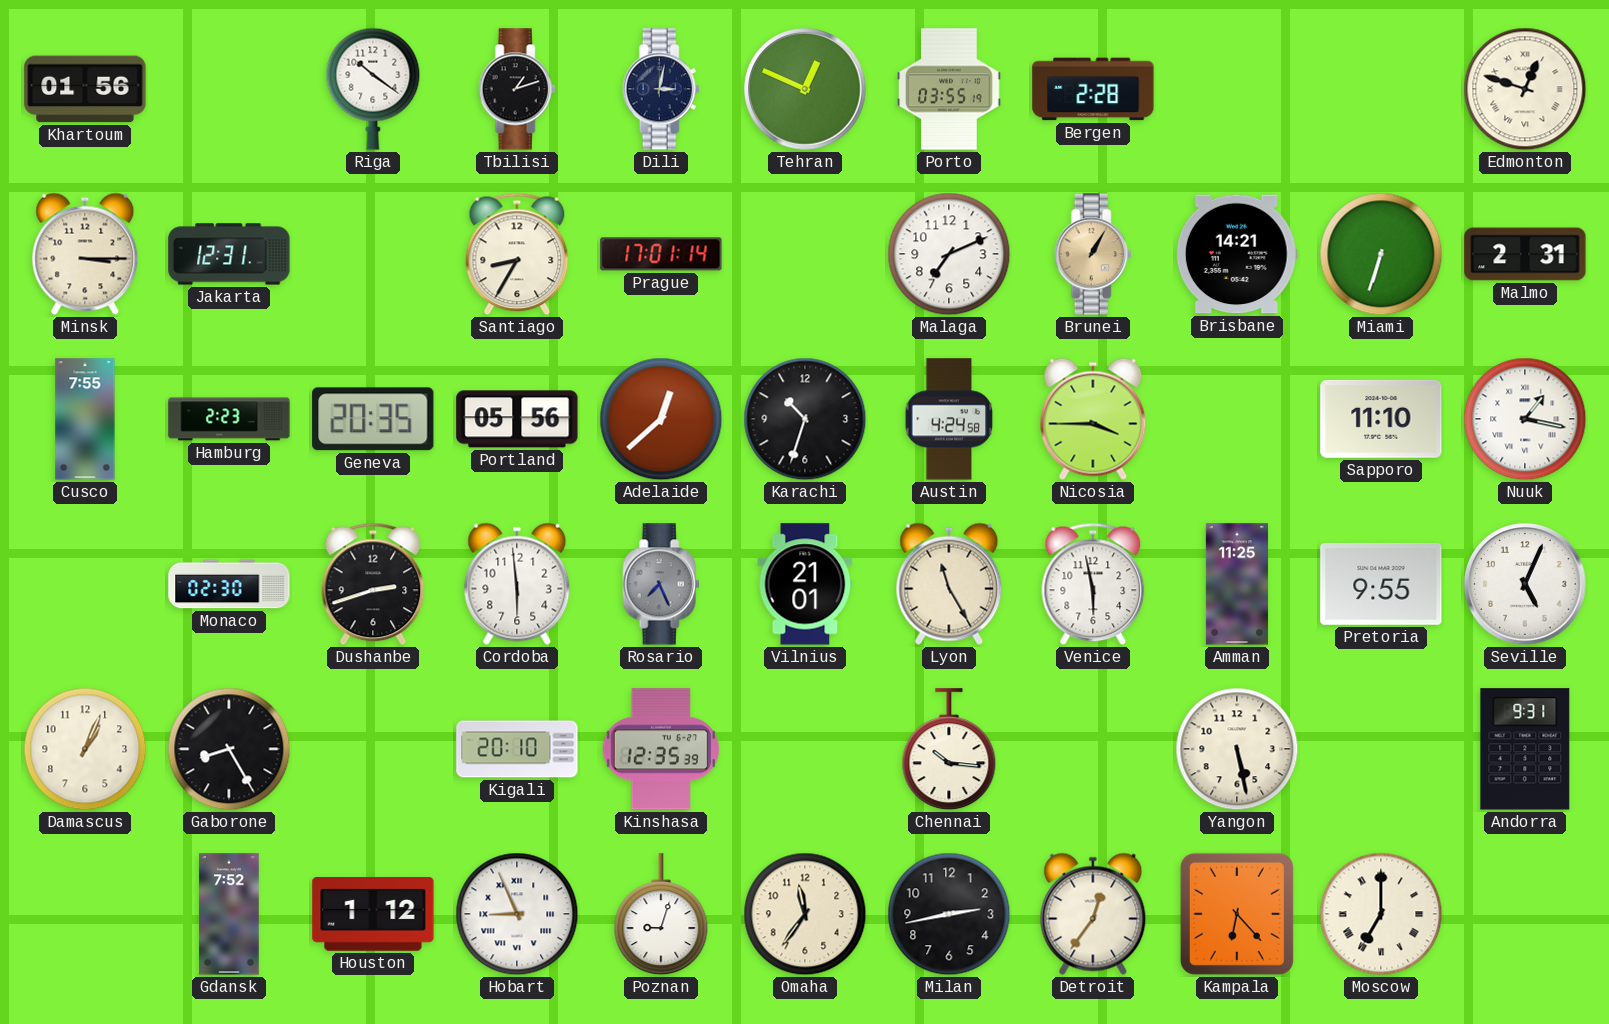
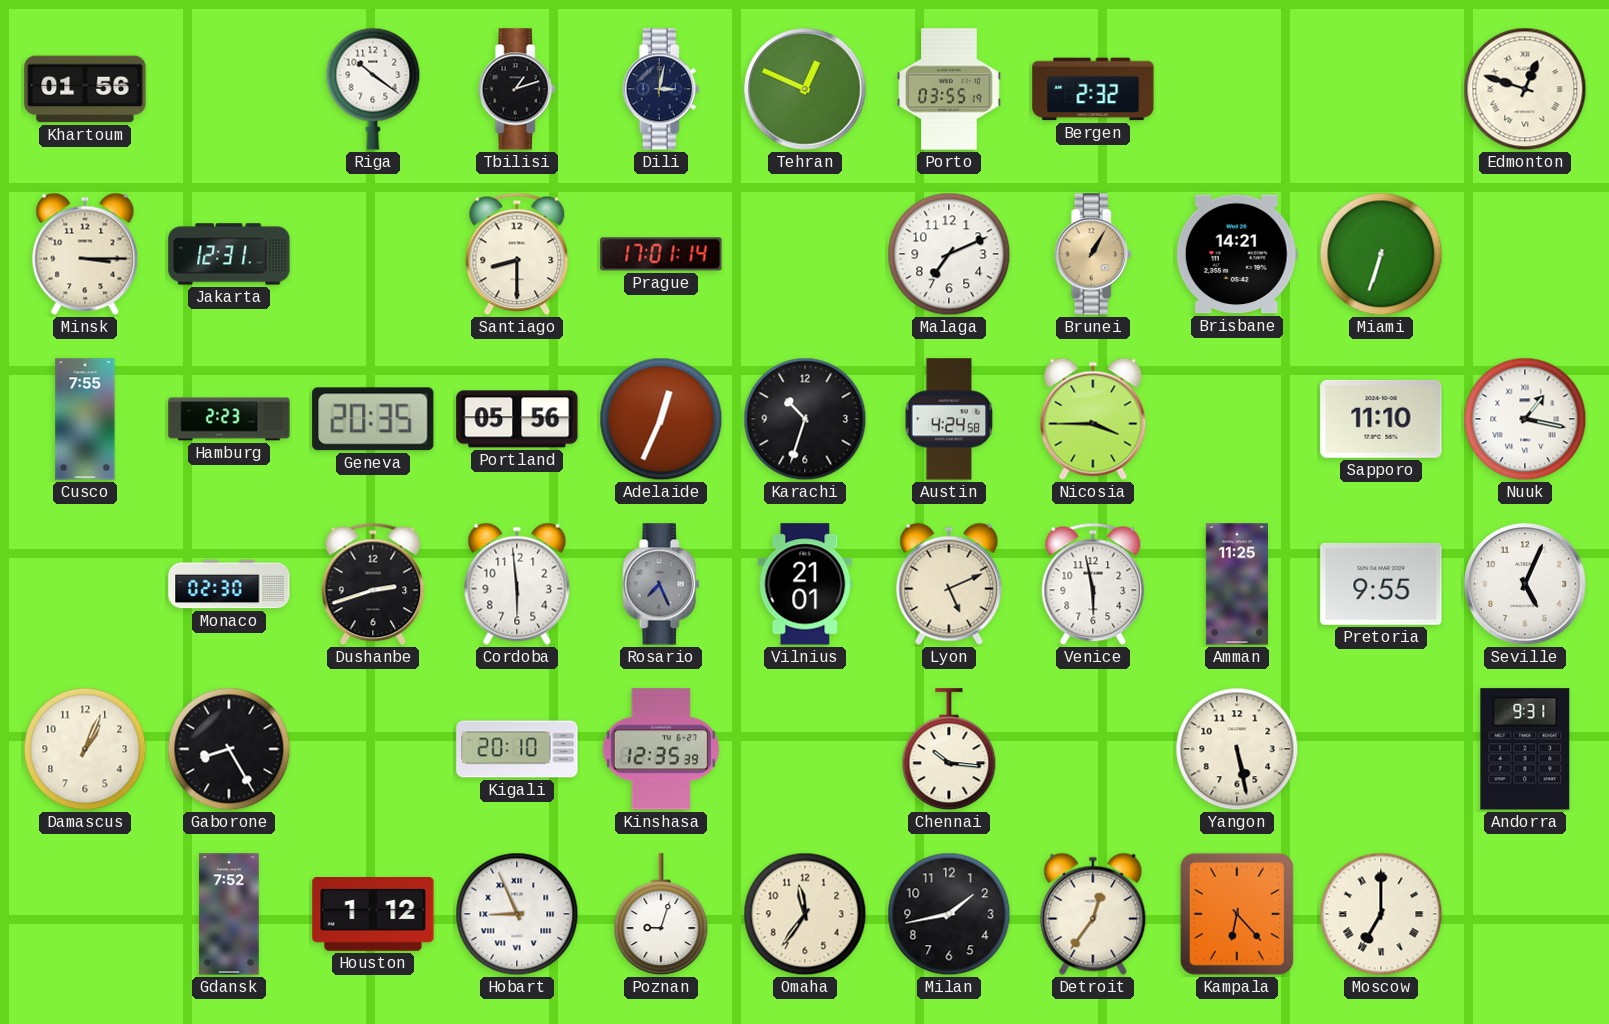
Bergen: 2:28 -> 2:32
Santiago: 8:35 -> 8:30
Malmo: 2:31 -> none
Adelaide: 12:38 -> 12:34
Lyon: 11:25 -> 5:11
Milan: 2:43 -> 1:43
